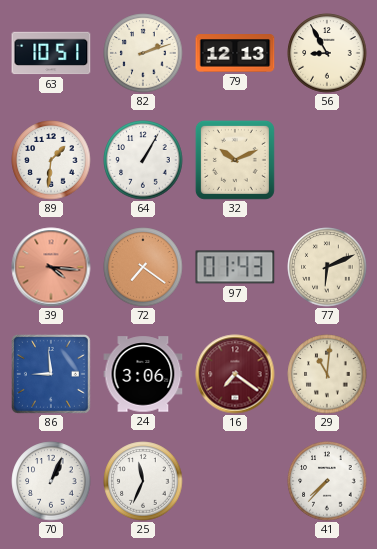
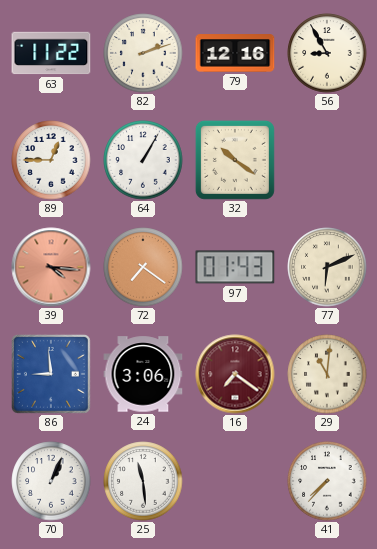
63: 10:51 -> 11:22
79: 12:13 -> 12:16
89: 1:31 -> 12:45
32: 10:11 -> 10:21
25: 11:34 -> 11:29
